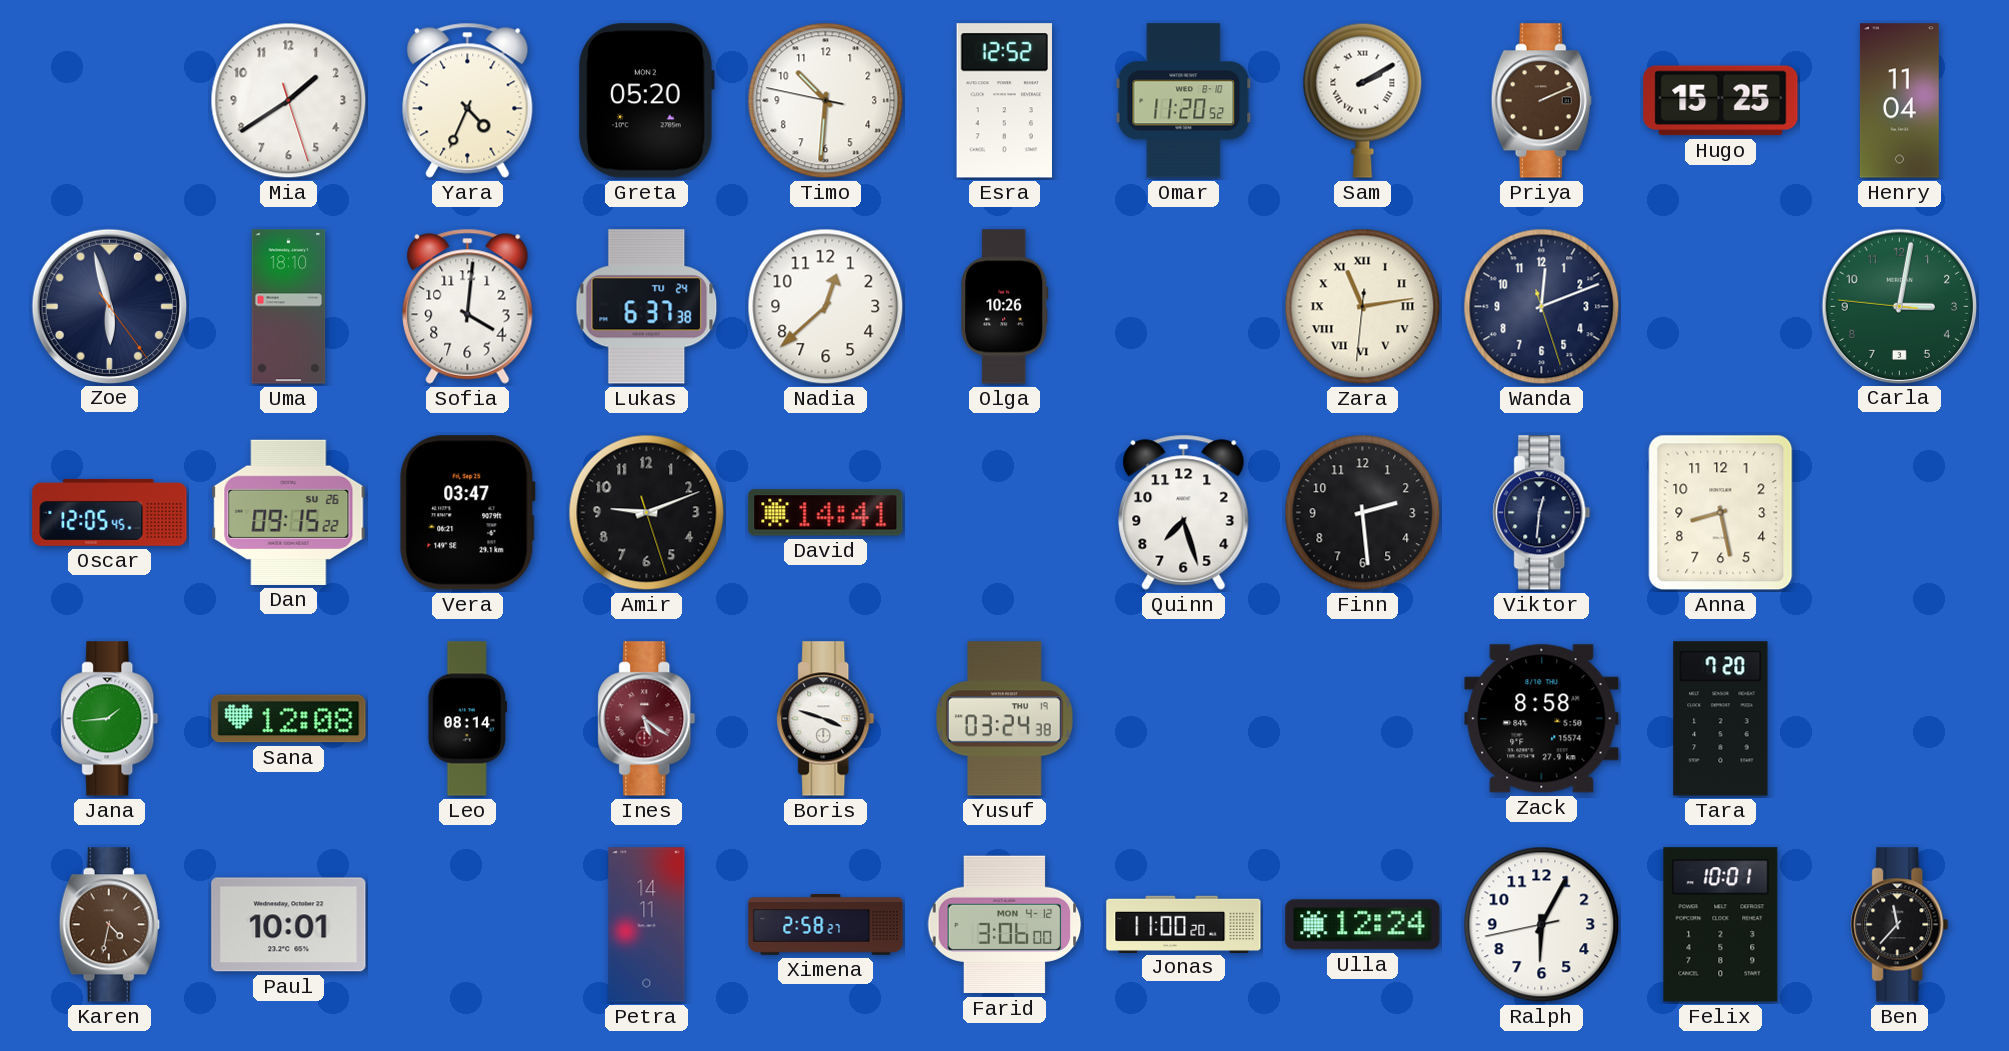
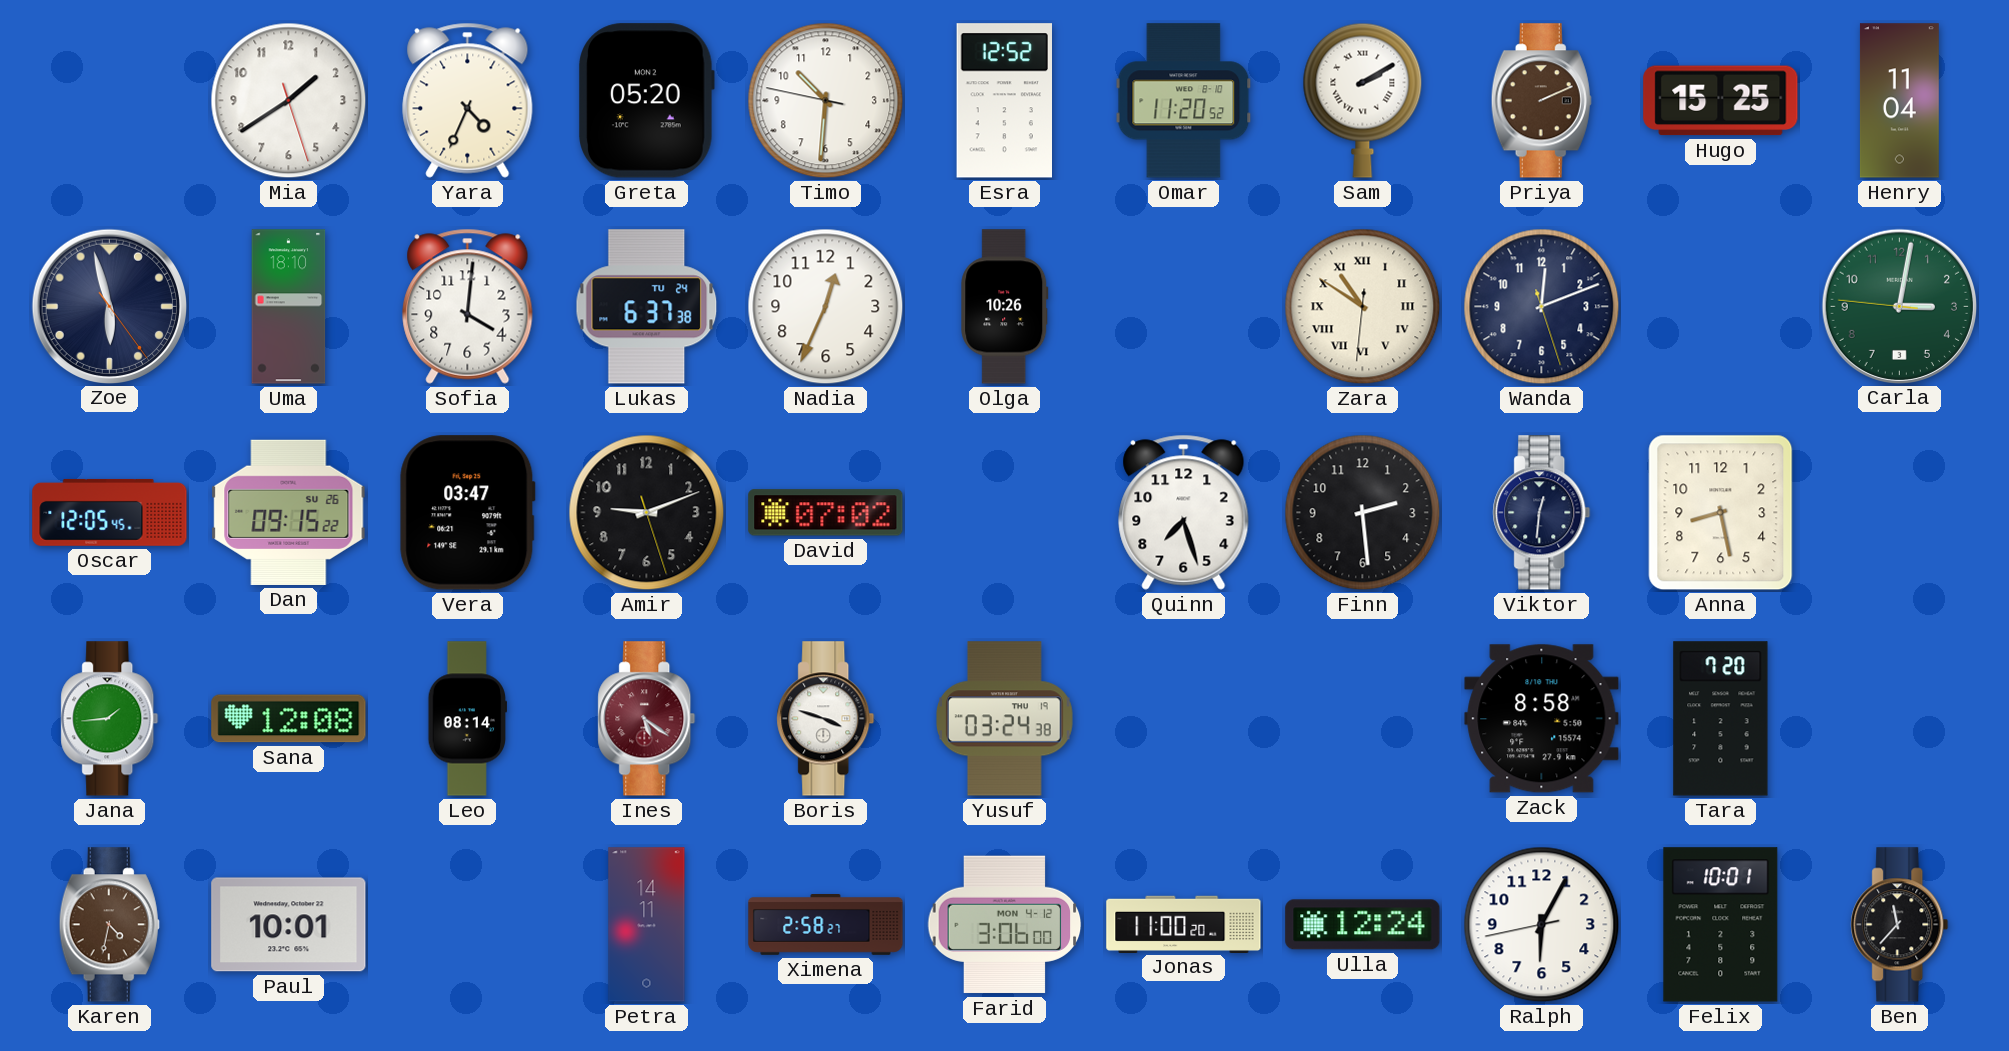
Nadia: 12:38 -> 12:34
Zara: 11:13 -> 10:50
David: 14:41 -> 07:02
